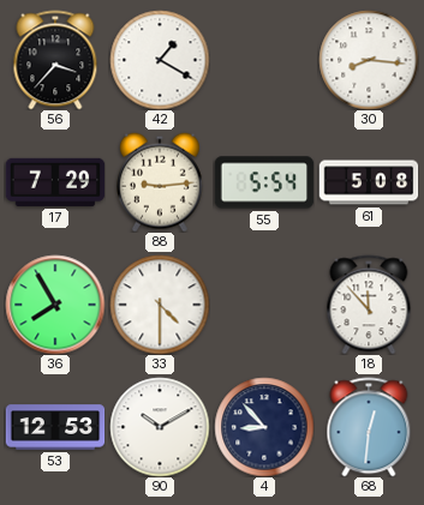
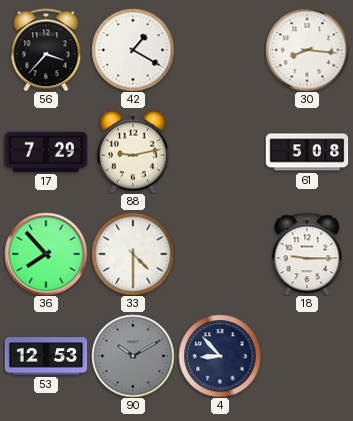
88: 9:14 -> 9:13
55: 5:54 -> none
36: 7:55 -> 7:53
18: 11:53 -> 9:15
90 dial: white -> grey
68: 12:31 -> none
